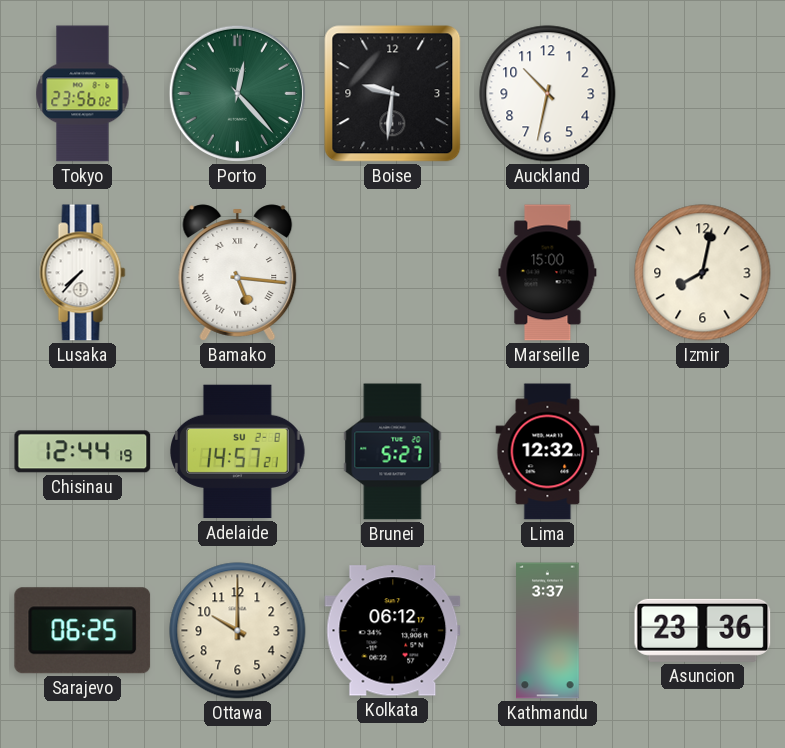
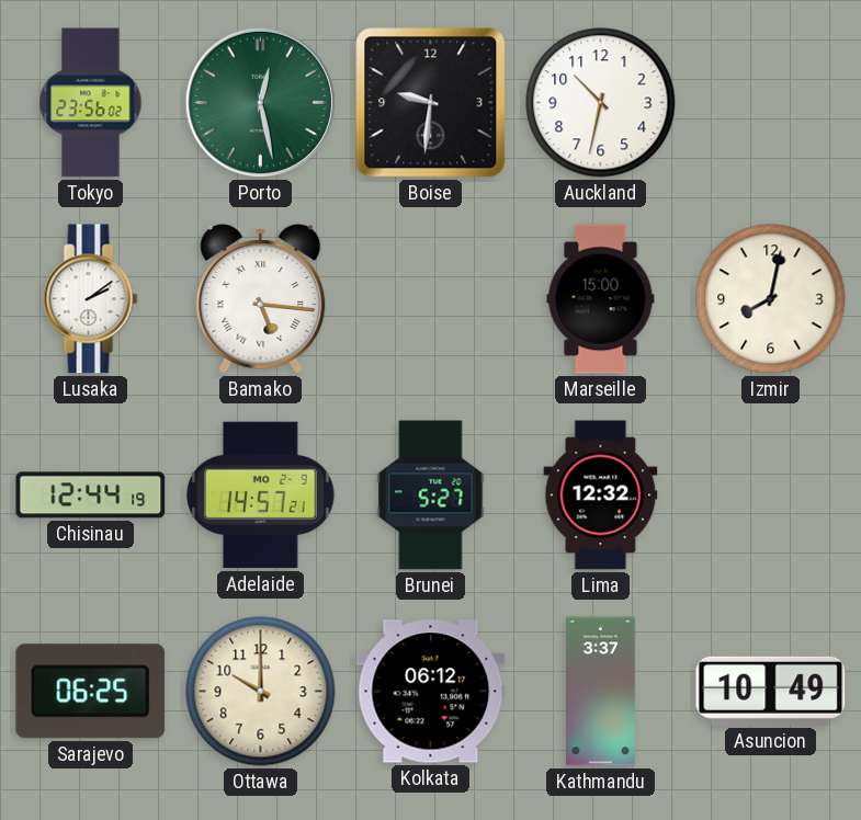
Porto: 12:23 -> 12:28
Lusaka: 7:37 -> 2:09
Adelaide date: SU 2-8 -> MO 2-9
Asuncion: 23:36 -> 10:49
